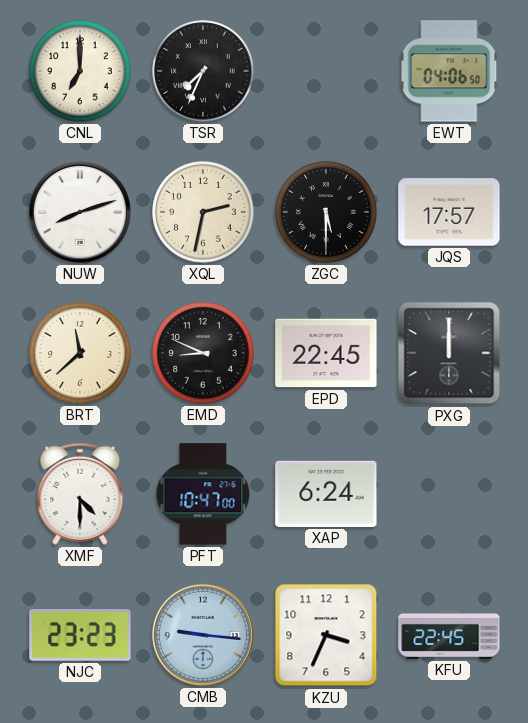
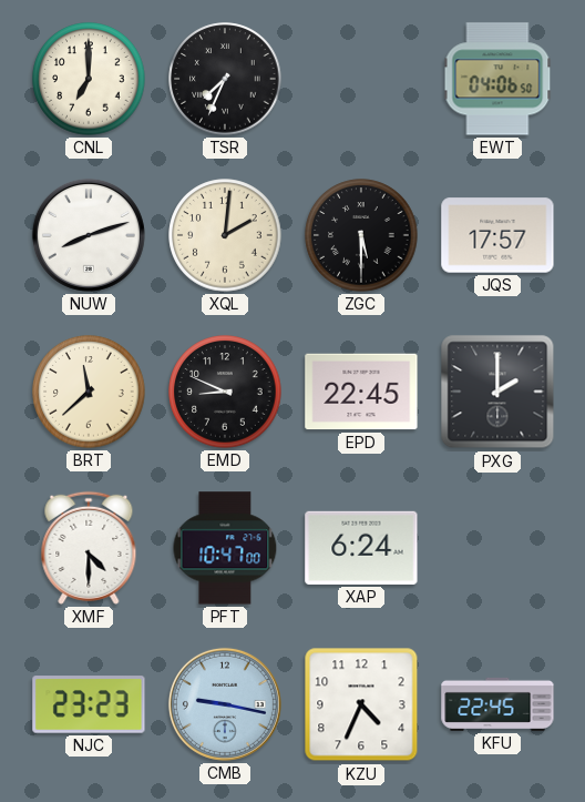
XQL: 2:32 -> 2:01
PXG: 12:00 -> 2:00
CMB: 9:16 -> 9:17
KZU: 3:34 -> 4:34
